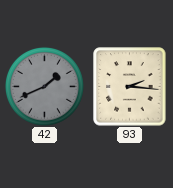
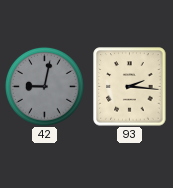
42: 1:41 -> 9:02
